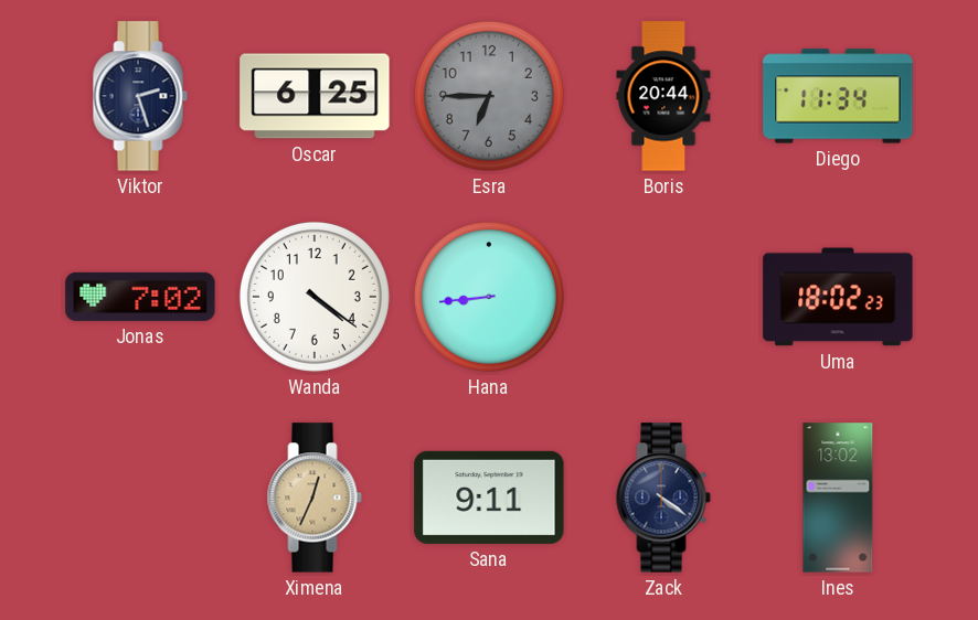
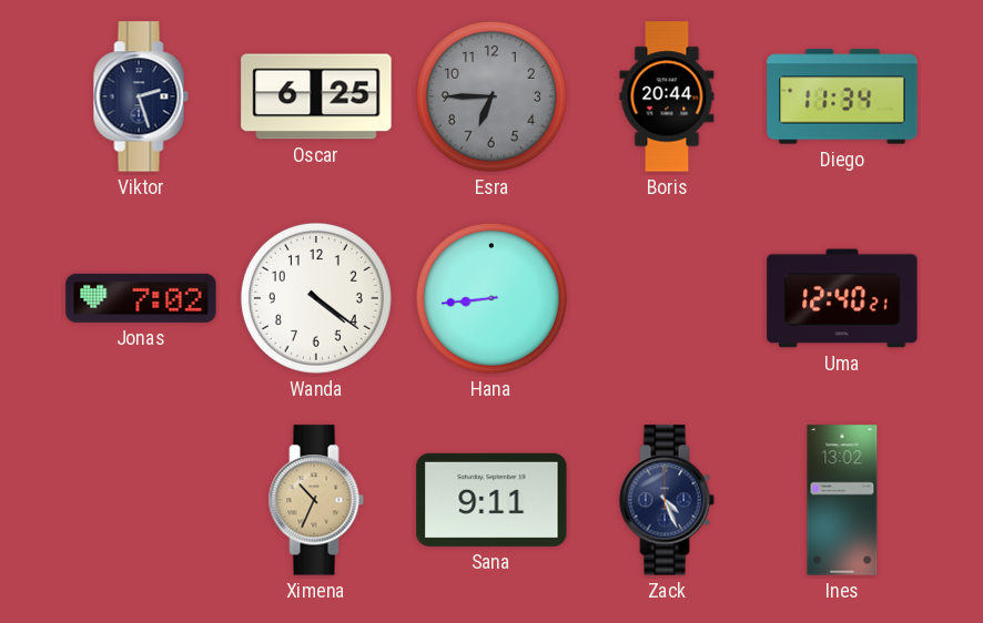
Uma: 18:02 -> 12:40
Ximena: 12:34 -> 10:34
Zack: 4:21 -> 4:26
